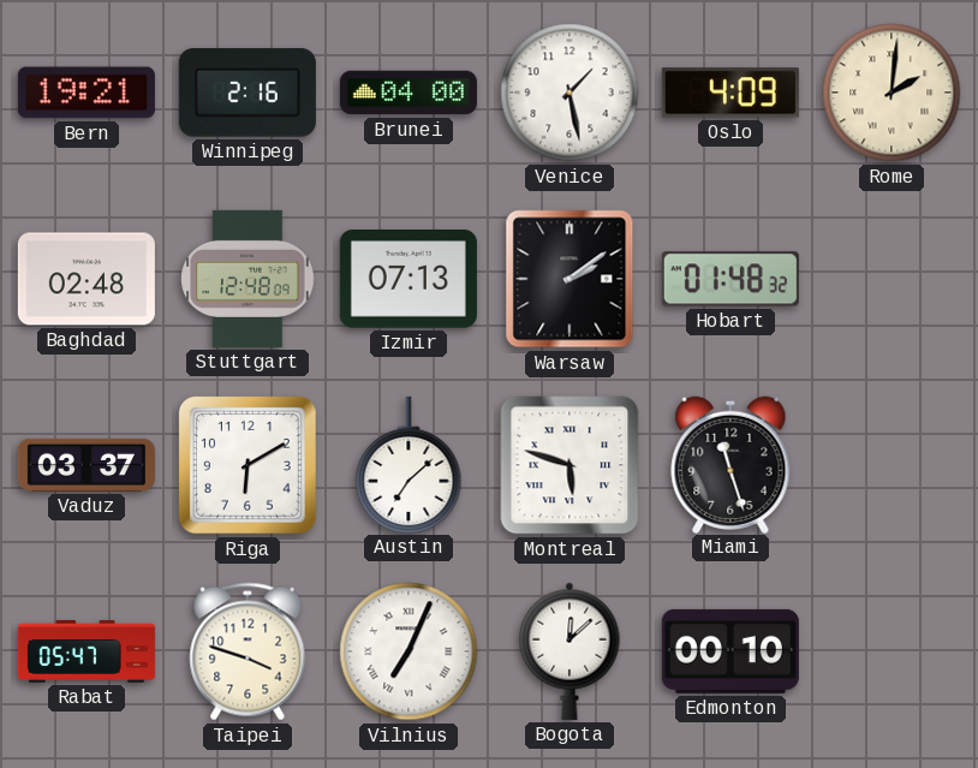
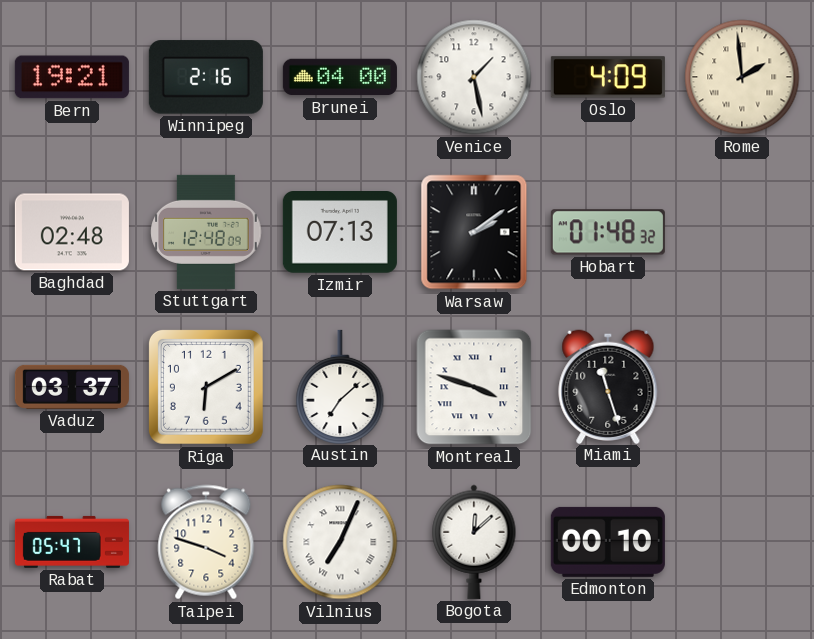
Rome: 2:01 -> 1:59
Montreal: 5:48 -> 3:48
